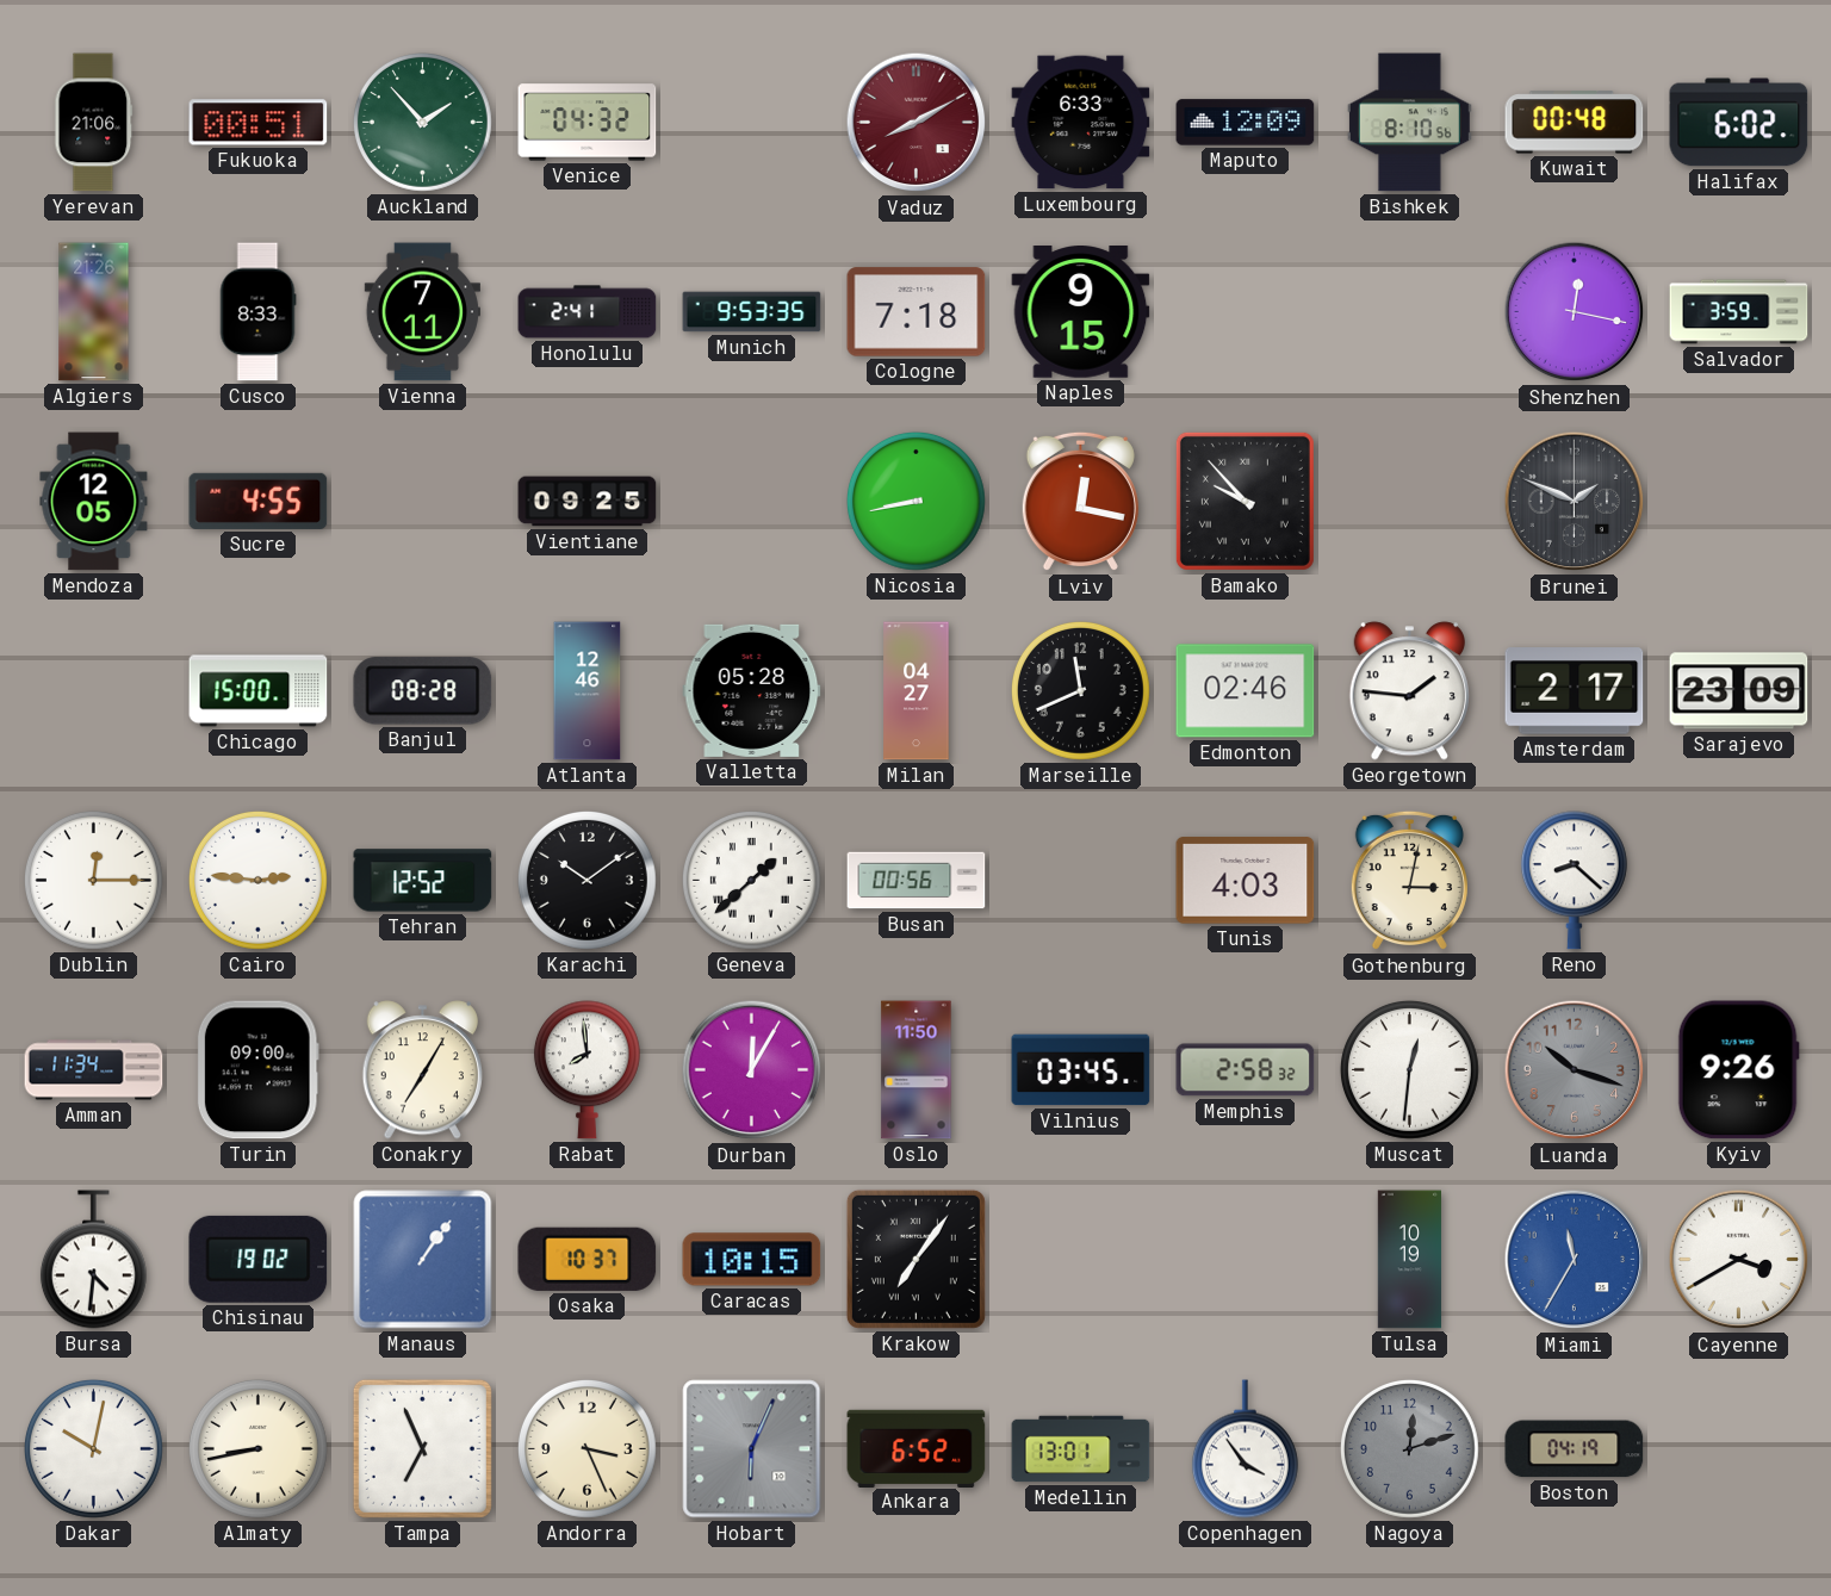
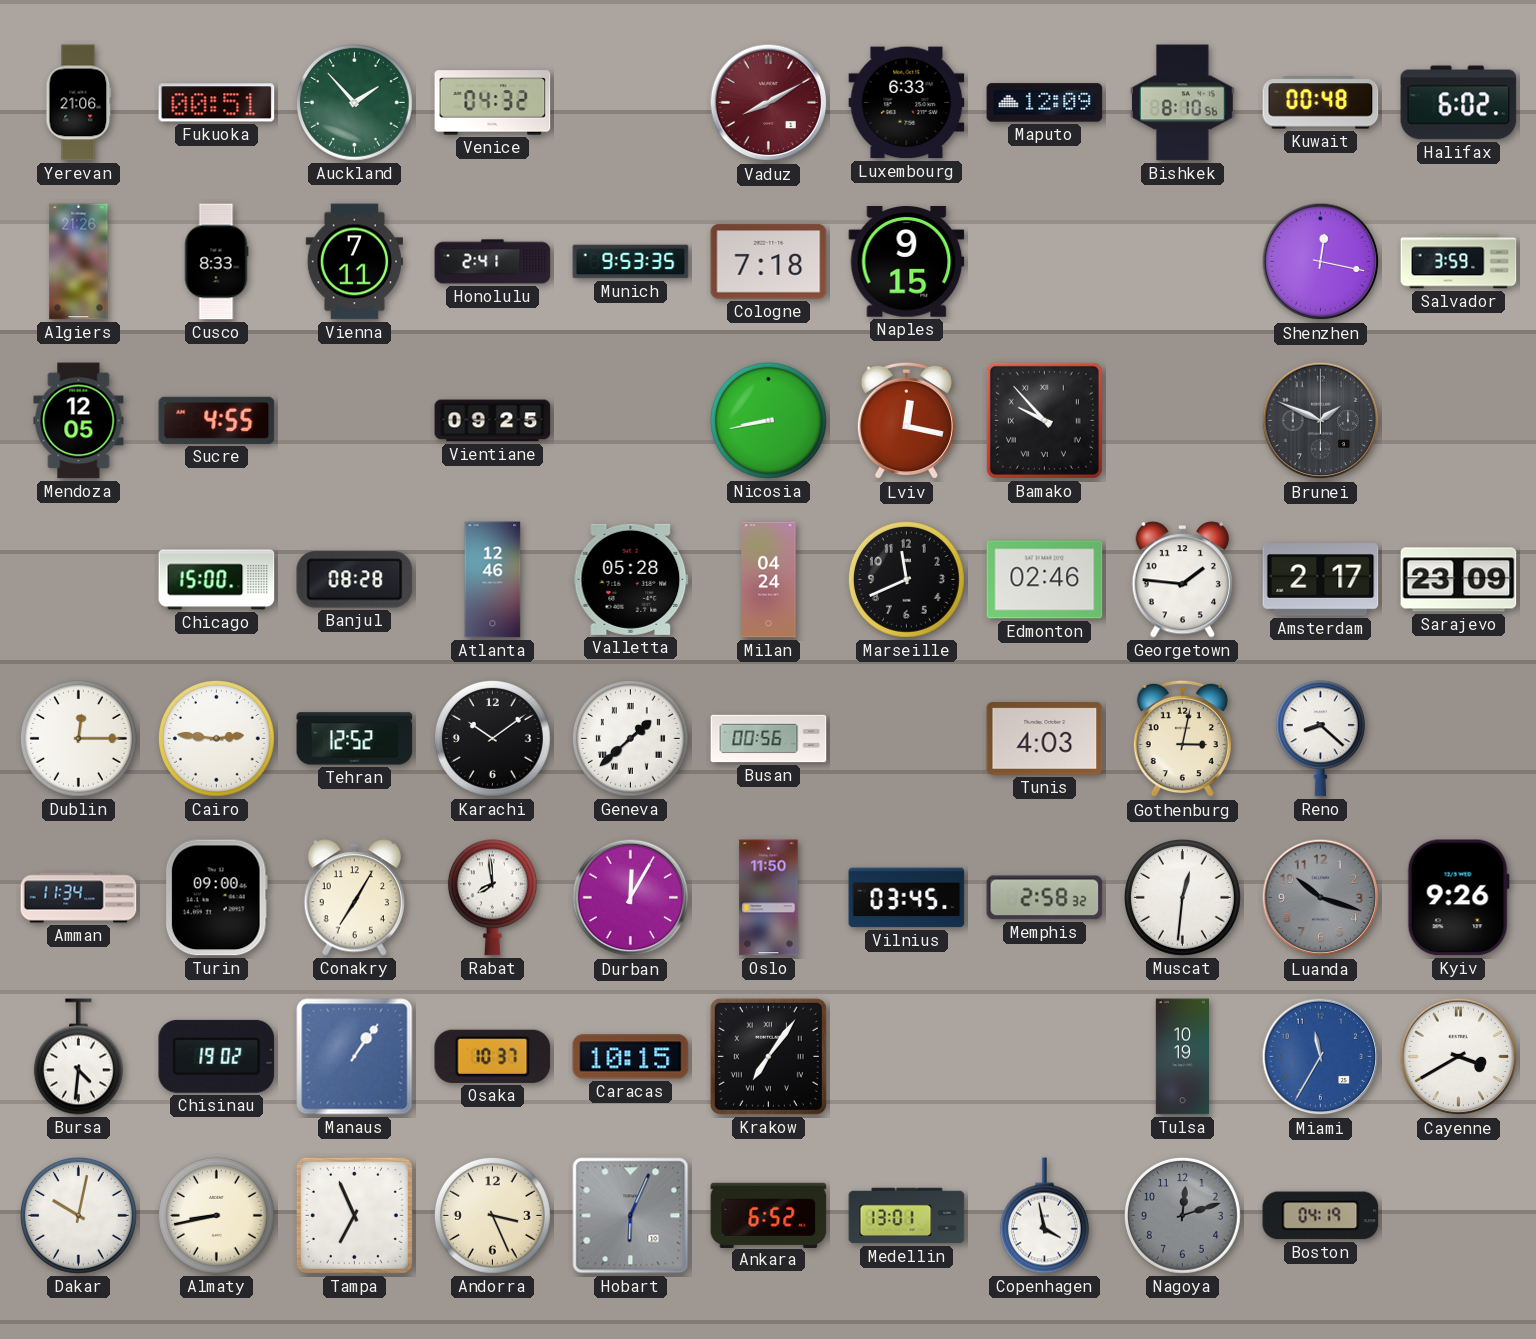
Milan: 04:27 -> 04:24
Copenhagen: 3:54 -> 3:58
